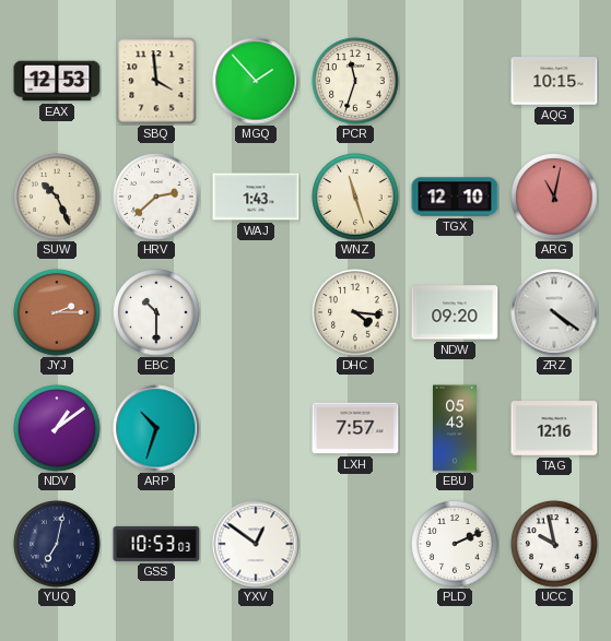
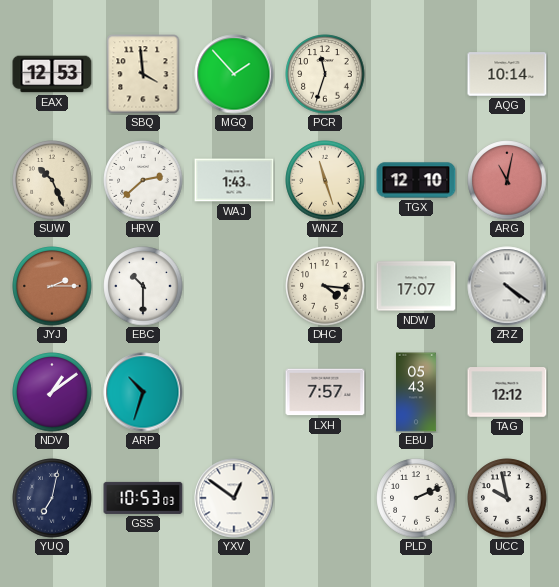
AQG: 10:15 -> 10:14
NDW: 09:20 -> 17:07
TAG: 12:16 -> 12:12
